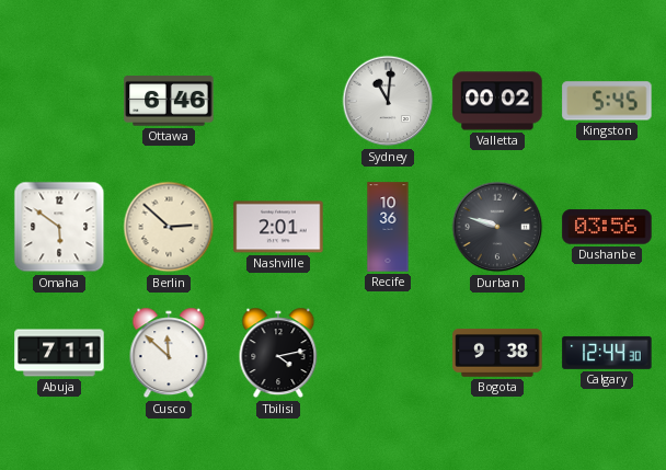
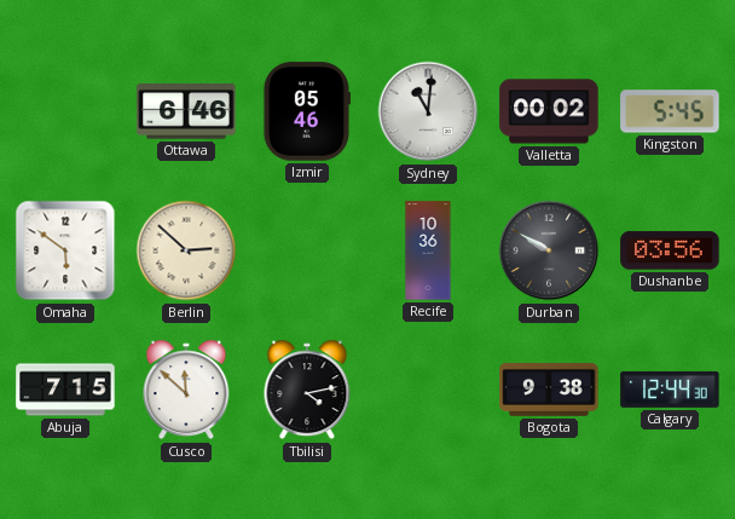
Izmir: none -> 05:46
Nashville: 2:01 -> none
Durban: 9:48 -> 9:50
Abuja: 7:11 -> 7:15
